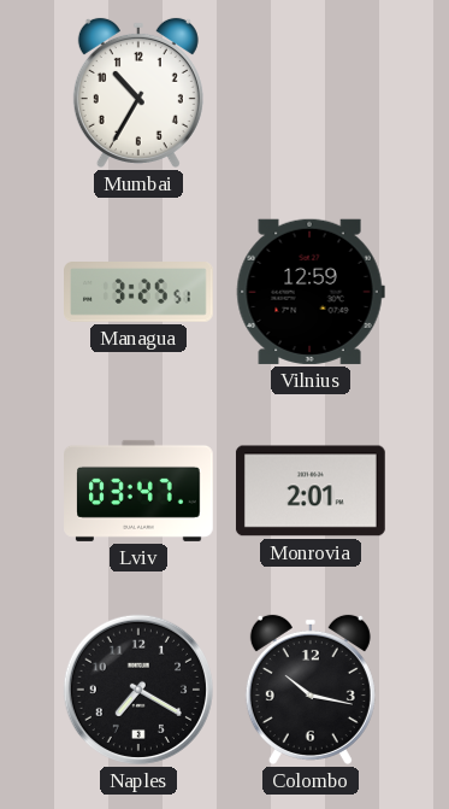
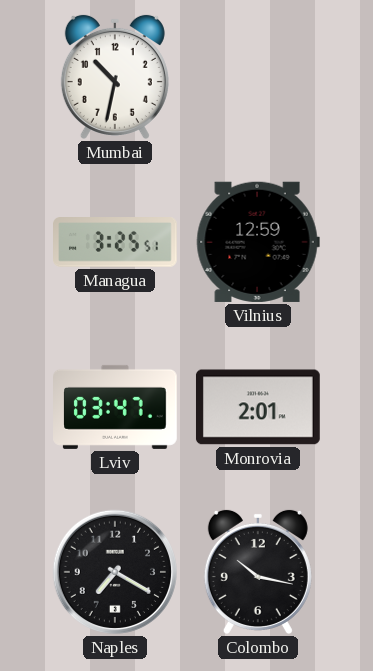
Mumbai: 10:35 -> 10:32
